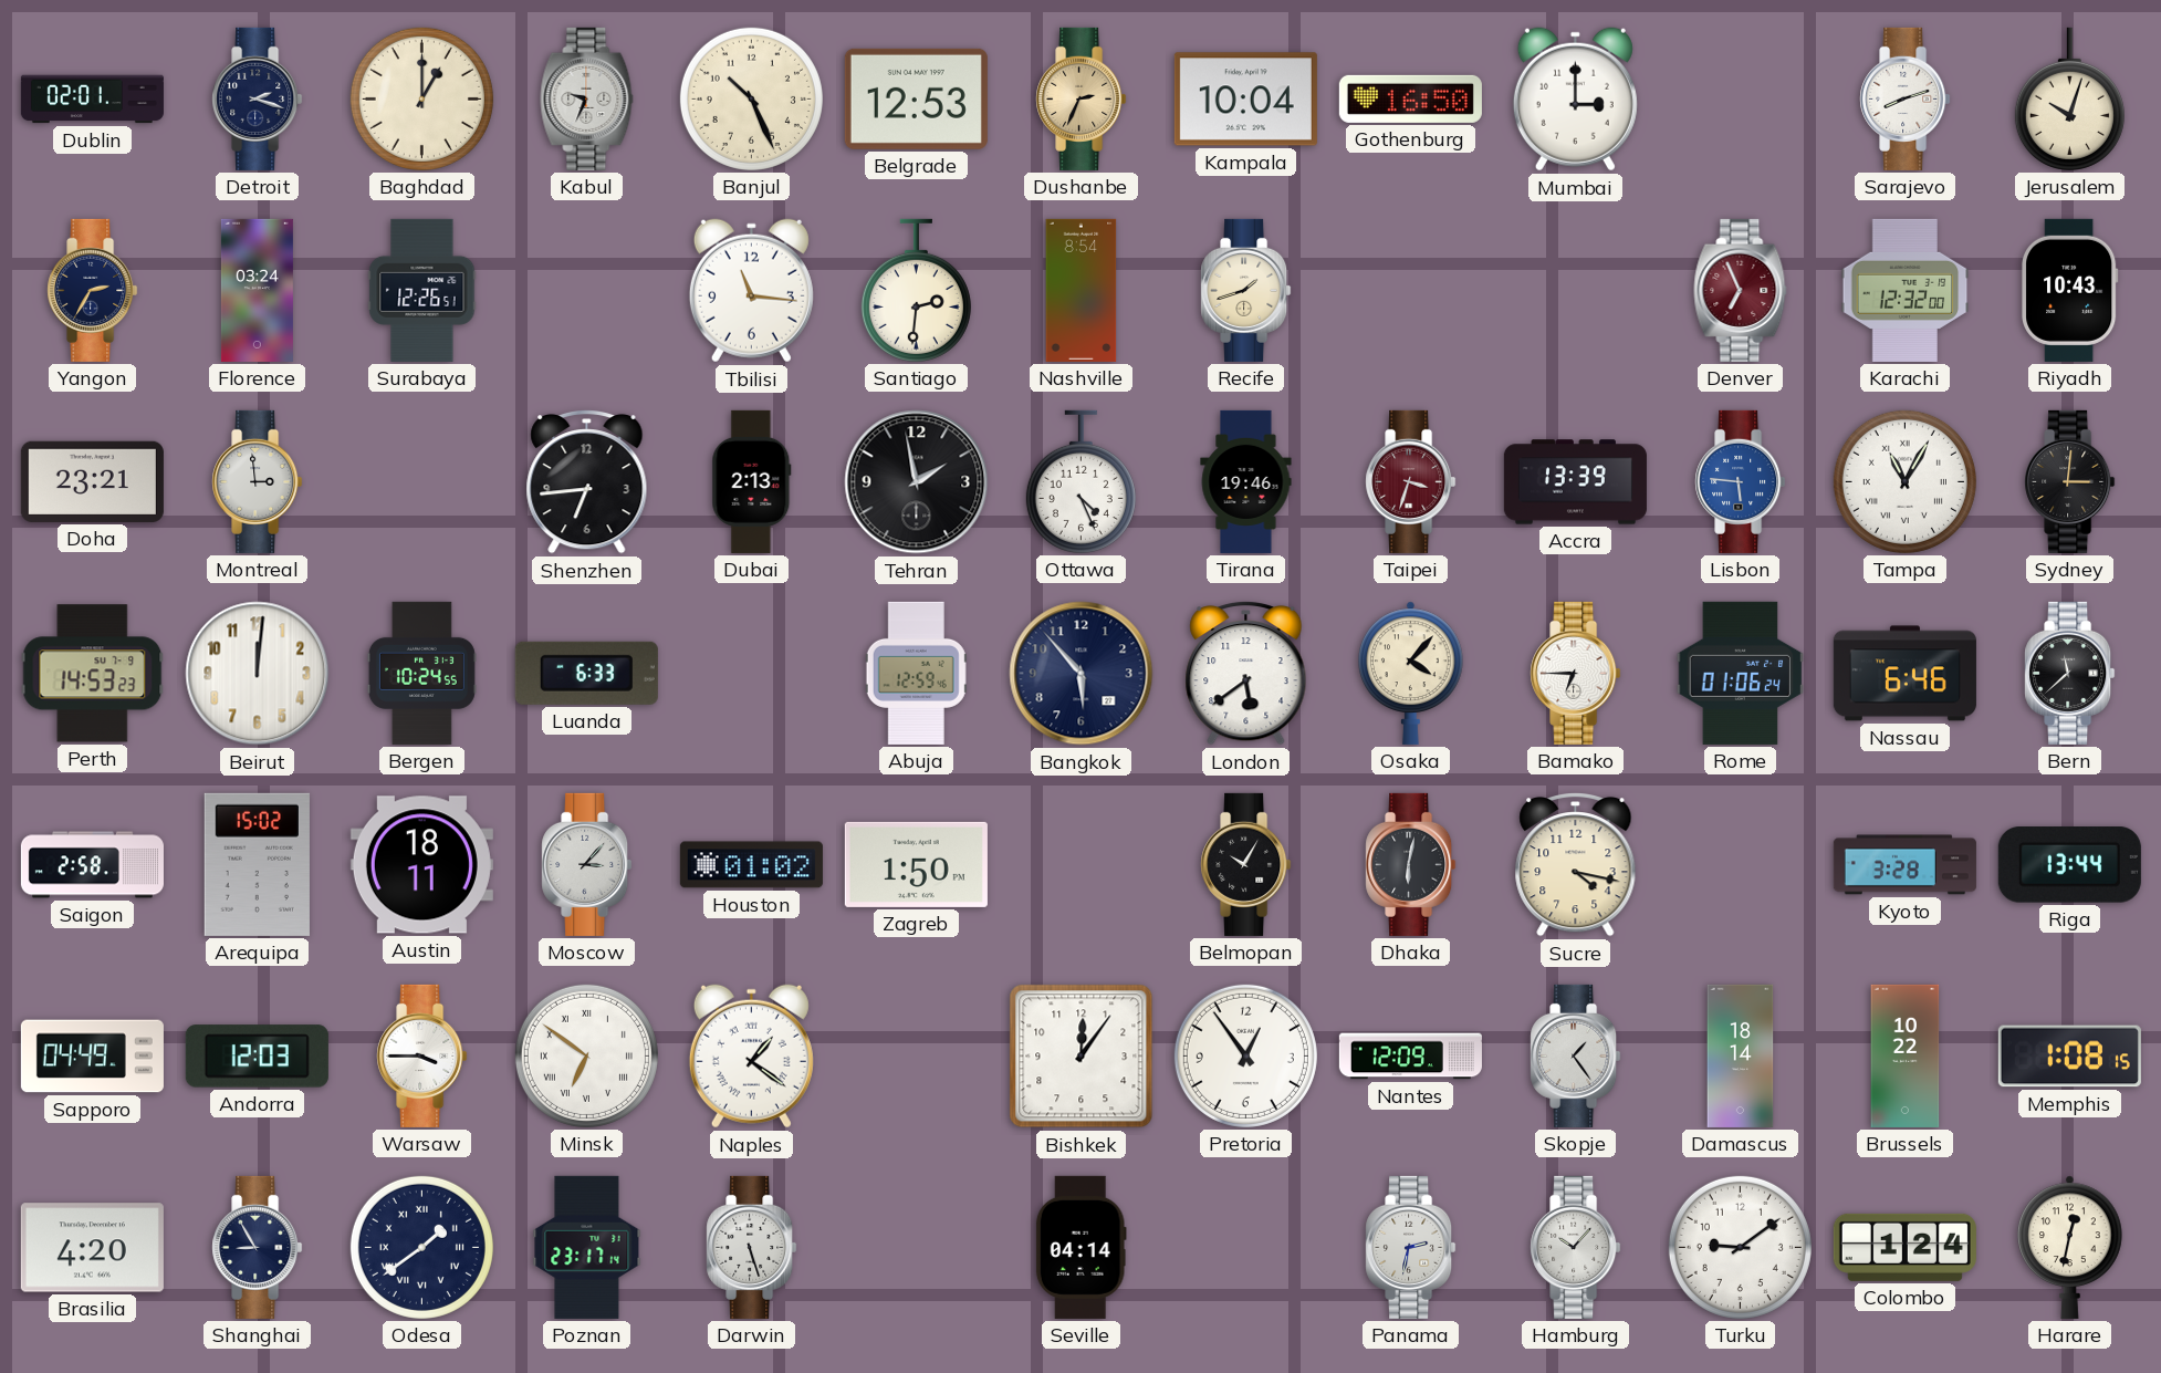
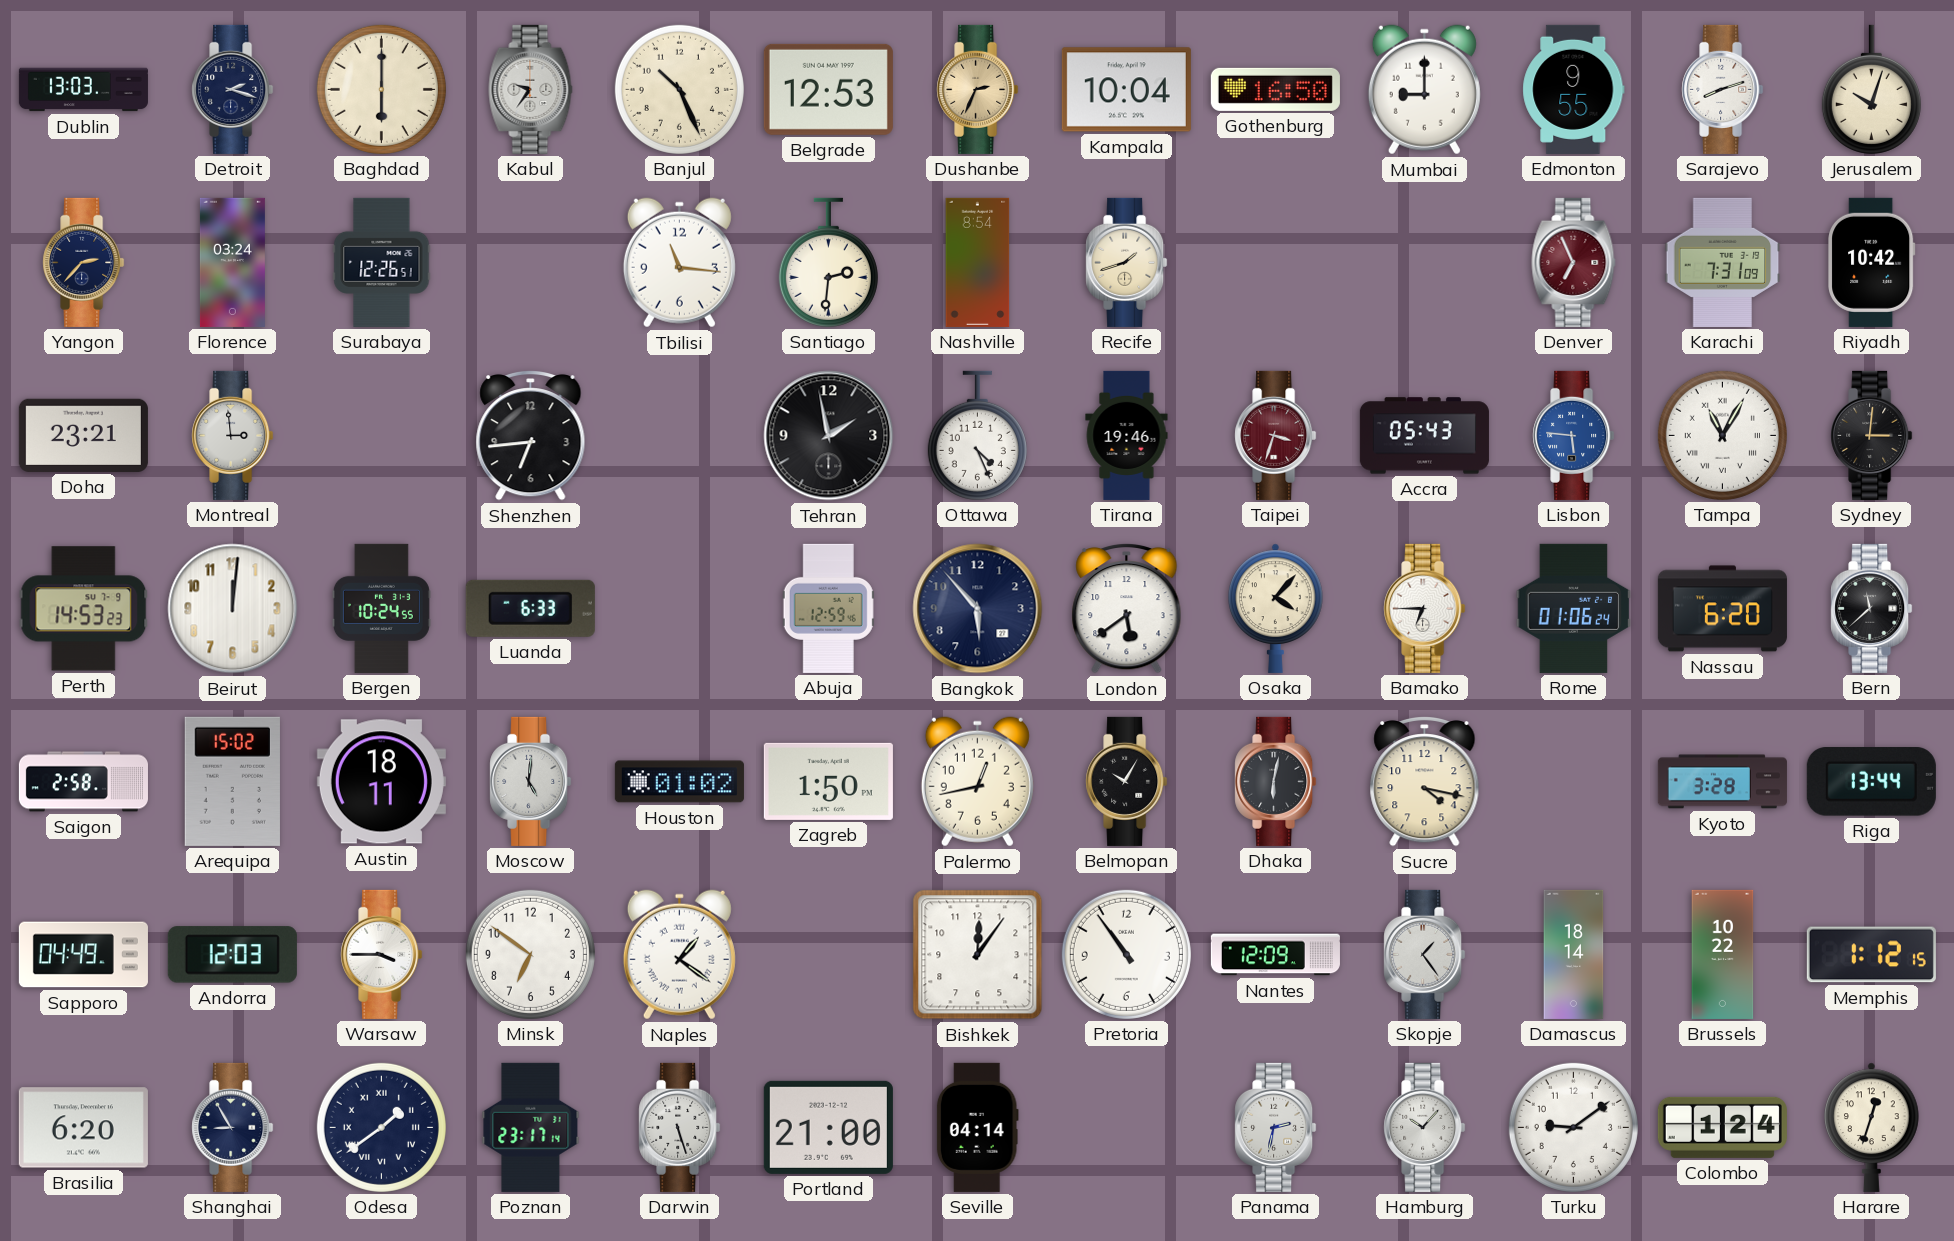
Dublin: 02:01 -> 13:03
Baghdad: 1:00 -> 6:00
Kabul: 9:34 -> 9:36
Mumbai: 3:00 -> 9:00
Edmonton: none -> 9:55
Yangon: 2:35 -> 2:37
Karachi: 12:32 -> 7:31
Riyadh: 10:43 -> 10:42
Dubai: 2:13 -> none
Accra: 13:39 -> 05:43
Nassau: 6:46 -> 6:20
Moscow: 3:07 -> 5:01
Palermo: none -> 12:43
Minsk numerals: Roman -> Arabic
Pretoria: 12:54 -> 10:54
Memphis: 1:08 -> 1:12
Brasilia: 4:20 -> 6:20
Portland: none -> 21:00
Harare: 12:32 -> 12:33
